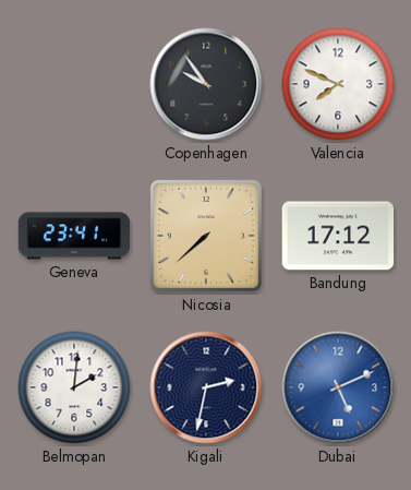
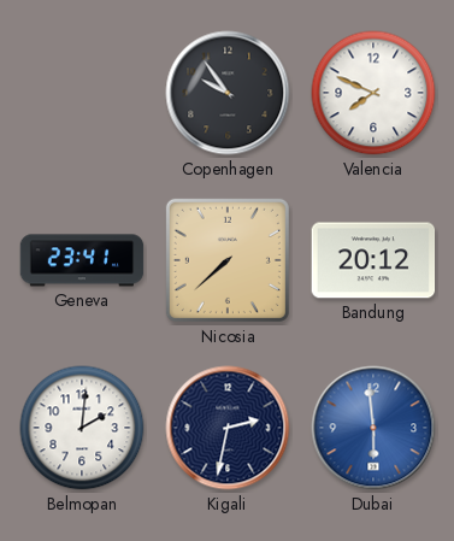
Bandung: 17:12 -> 20:12
Dubai: 5:11 -> 5:59
